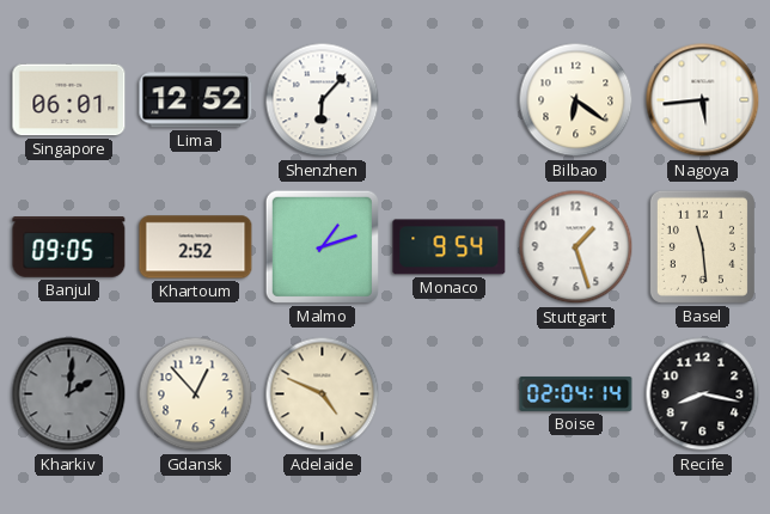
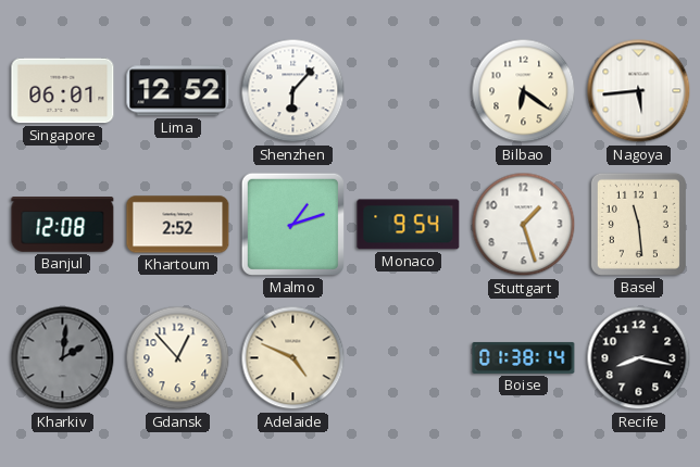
Banjul: 09:05 -> 12:08
Boise: 02:04 -> 01:38
